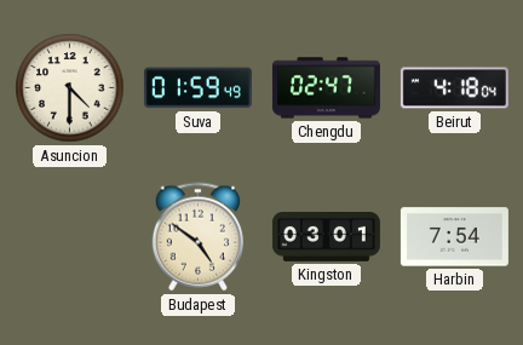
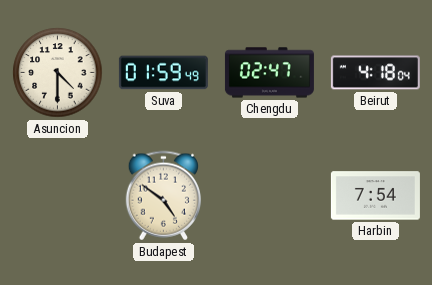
Kingston: 03:01 -> none
